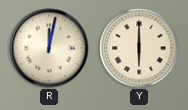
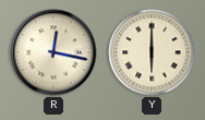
R: 12:02 -> 12:17
